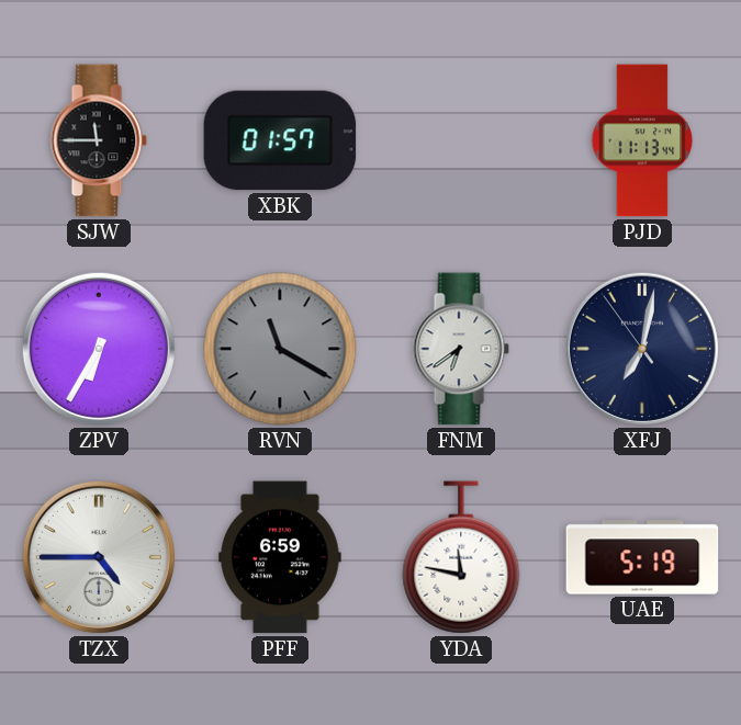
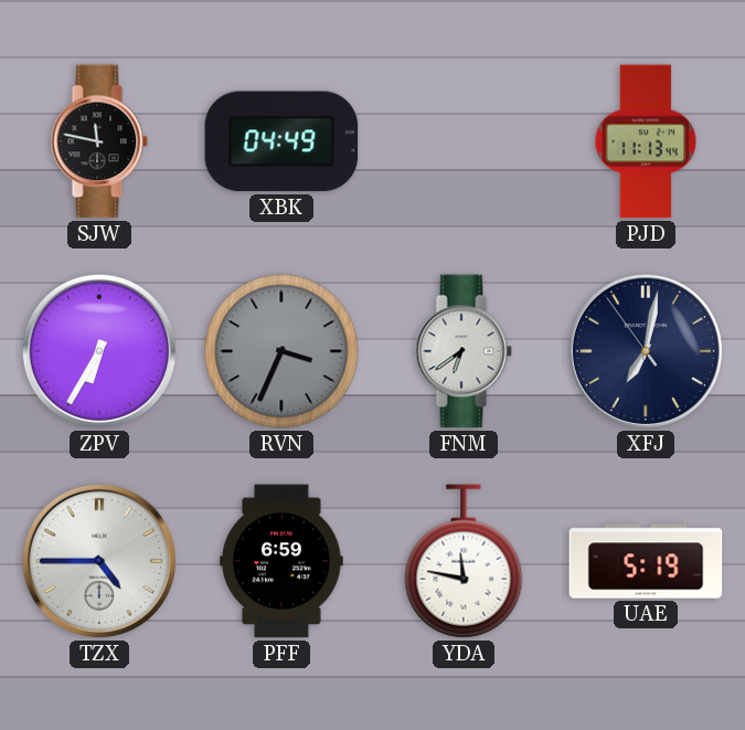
SJW: 11:45 -> 11:47
XBK: 01:57 -> 04:49
RVN: 11:20 -> 3:34
